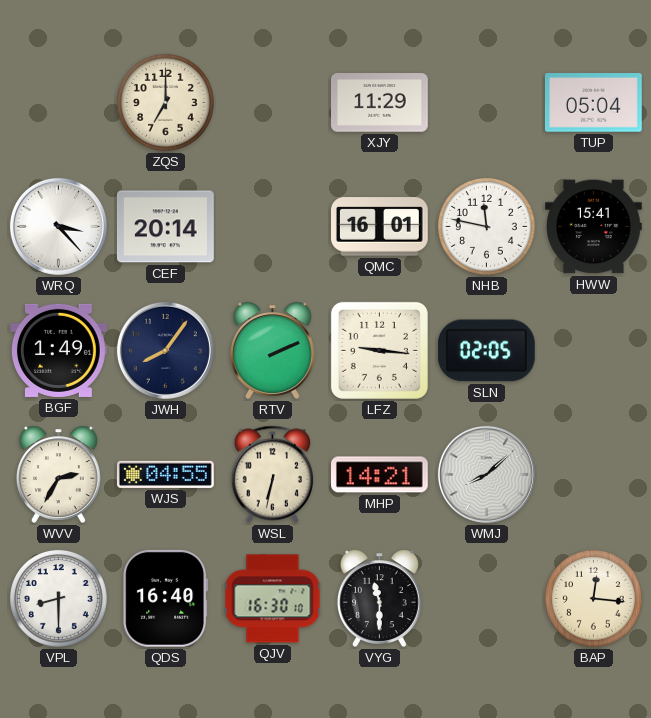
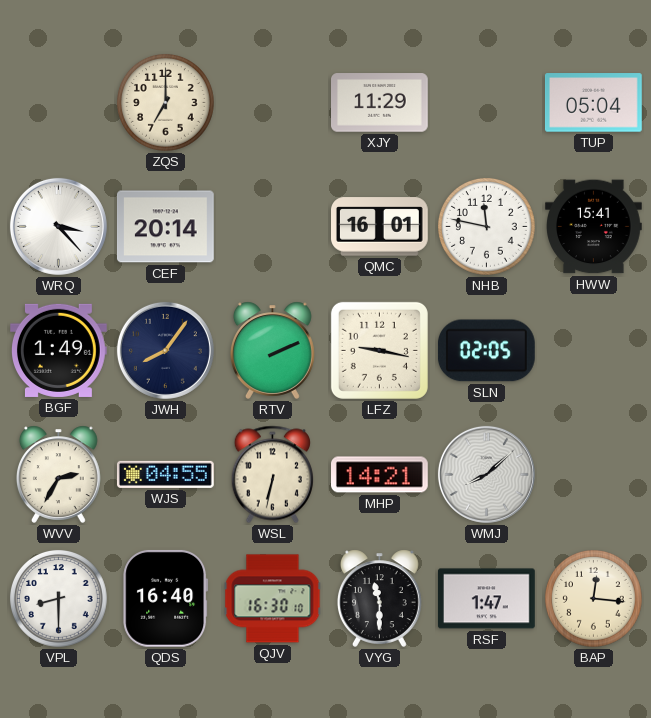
LFZ: 9:16 -> 9:17
RSF: none -> 1:47
